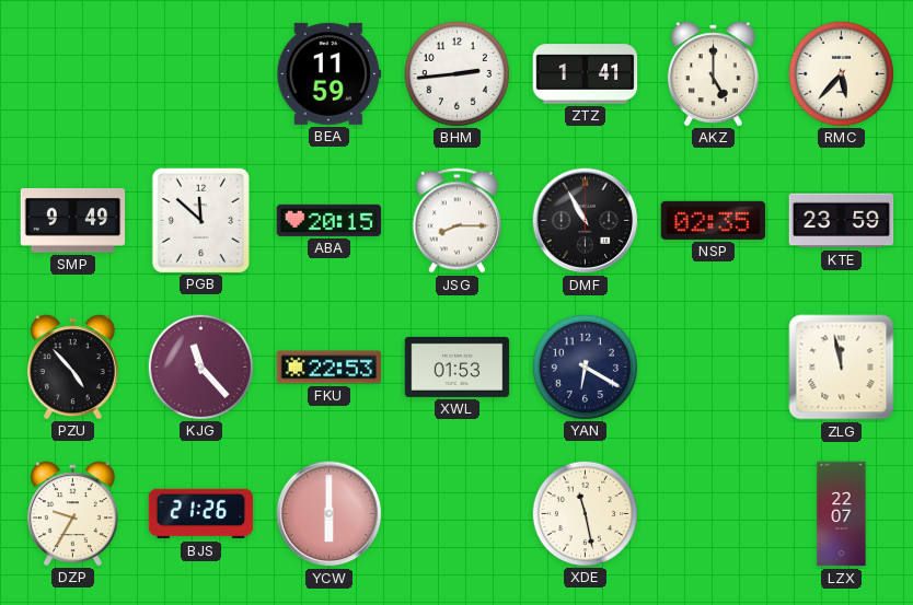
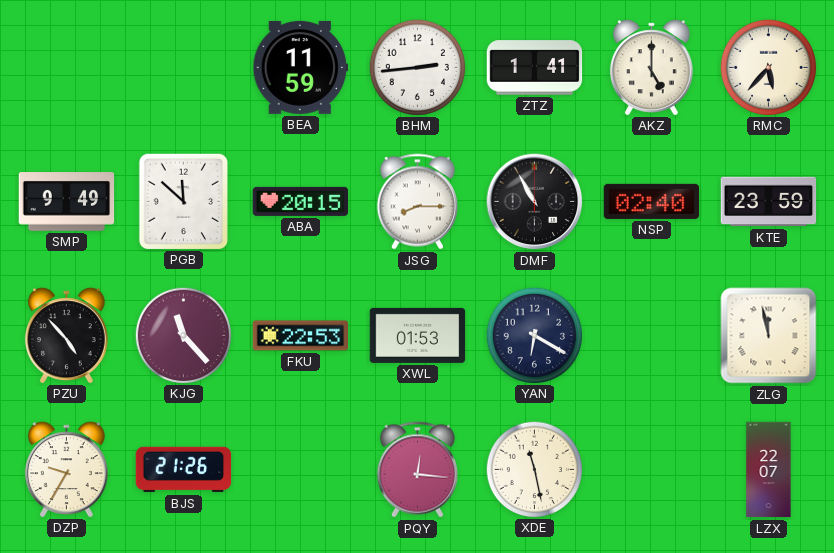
NSP: 02:35 -> 02:40
YCW: 6:00 -> none
PQY: none -> 12:16
